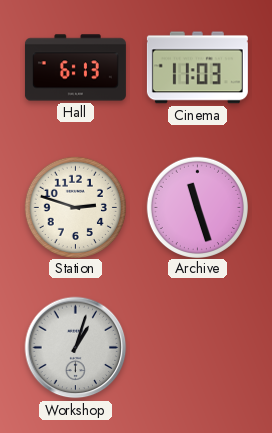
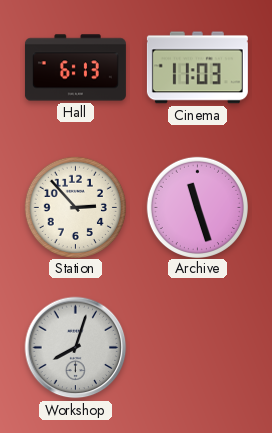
Station: 2:48 -> 2:53
Workshop: 1:03 -> 8:03
